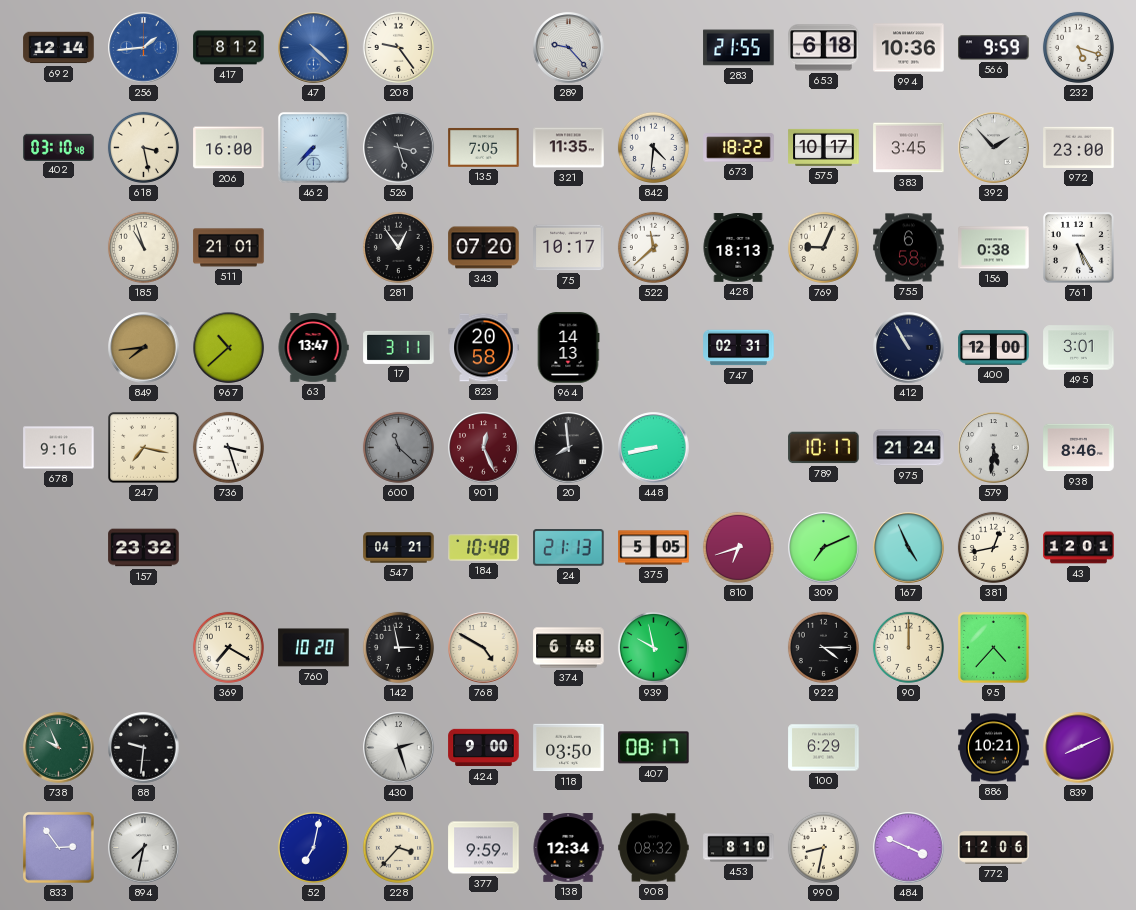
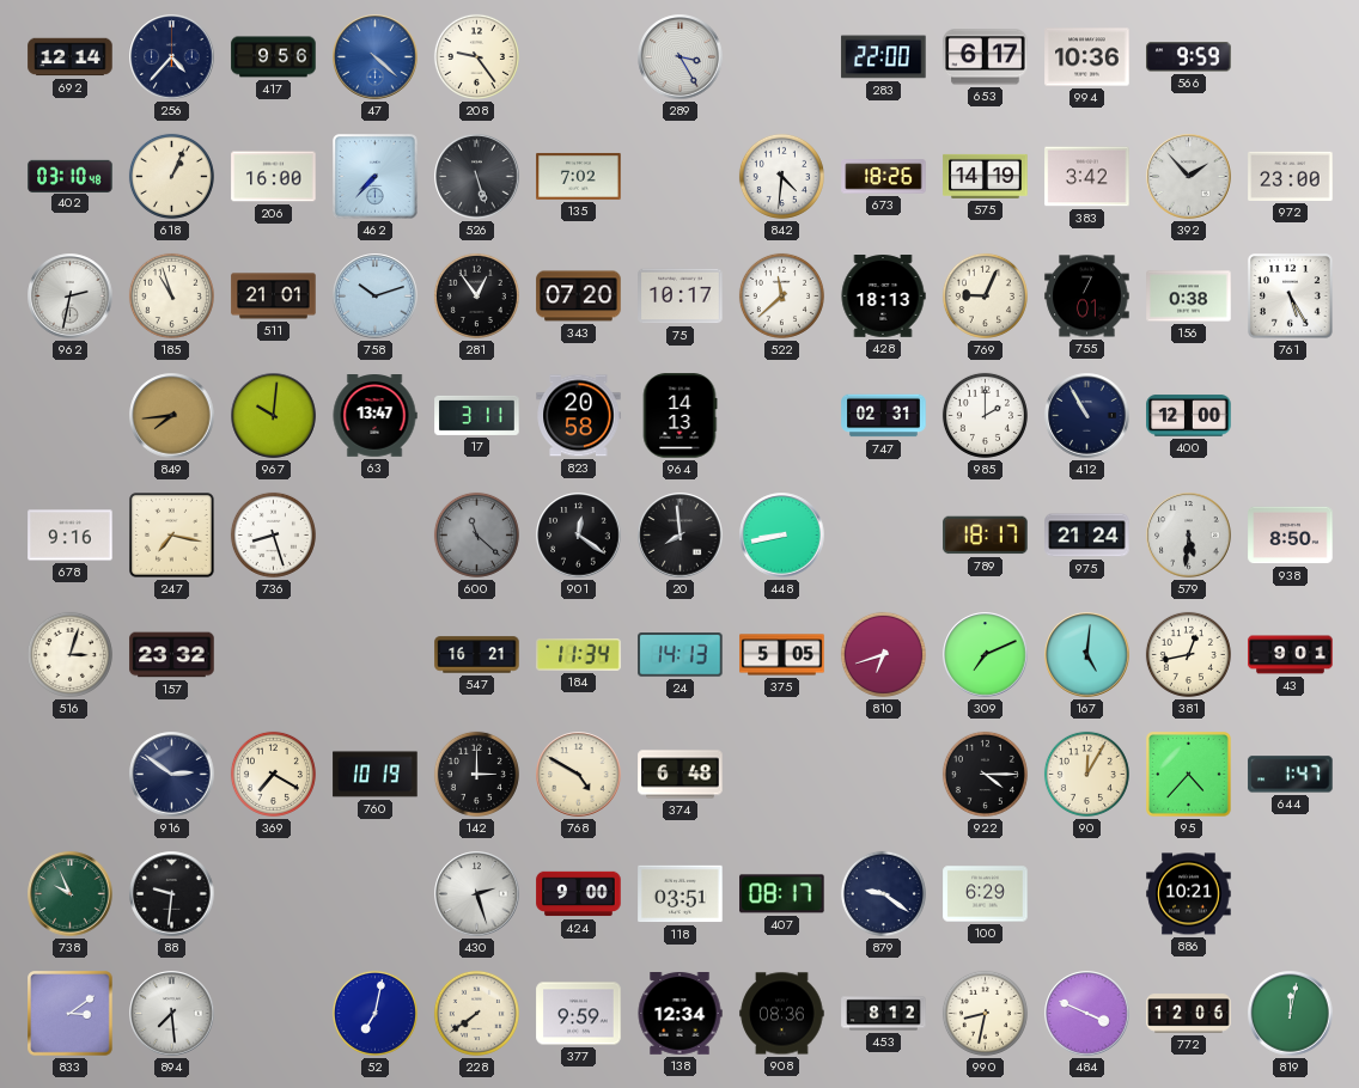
256: 1:44 -> 4:37
256 dial: blue -> navy
417: 8:12 -> 9:56
289: 9:23 -> 3:25
283: 21:55 -> 22:00
653: 6:18 -> 6:17
232: 5:18 -> none
618: 3:28 -> 1:04
526: 3:27 -> 5:27
135: 7:05 -> 7:02
321: 11:35 -> none
673: 18:22 -> 18:26
575: 10:17 -> 14:19
383: 3:45 -> 3:42
962: none -> 2:32
758: none -> 10:12
755: 6:58 -> 7:01
967: 10:38 -> 10:01
985: none -> 2:00
495: 3:01 -> none
736: 3:27 -> 8:27
901: 12:26 -> 12:21
901 dial: burgundy -> black
789: 10:17 -> 18:17
938: 8:46 -> 8:50
516: none -> 3:03
547: 04:21 -> 16:21
184: 10:48 -> 11:34
24: 21:13 -> 14:13
167: 4:56 -> 5:01
43: 12:01 -> 9:01
916: none -> 2:51
760: 10:20 -> 10:19
142: 2:58 -> 3:00
939: 9:58 -> none
90: 12:00 -> 12:05
644: none -> 1:47
118: 03:50 -> 03:51
879: none -> 9:21
839: 8:11 -> none
833: 2:54 -> 3:09
894: 7:32 -> 7:29
228: 3:37 -> 7:39
908: 08:32 -> 08:36
453: 8:10 -> 8:12
819: none -> 12:02
